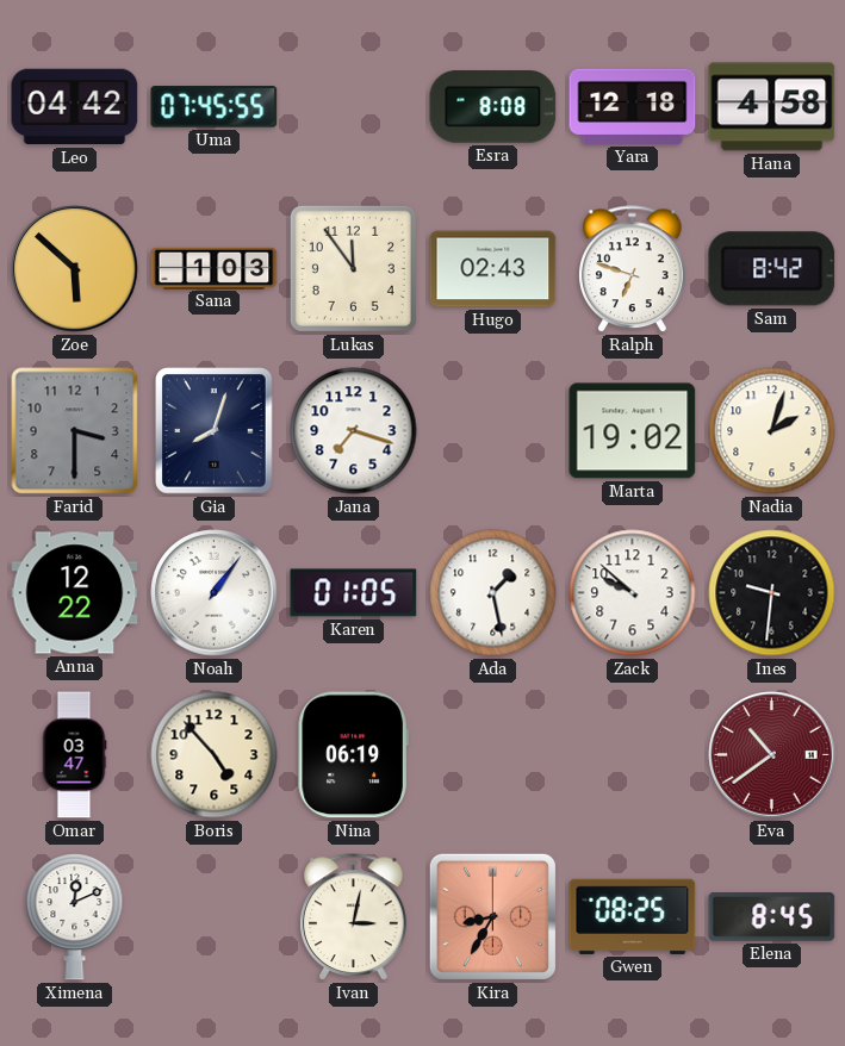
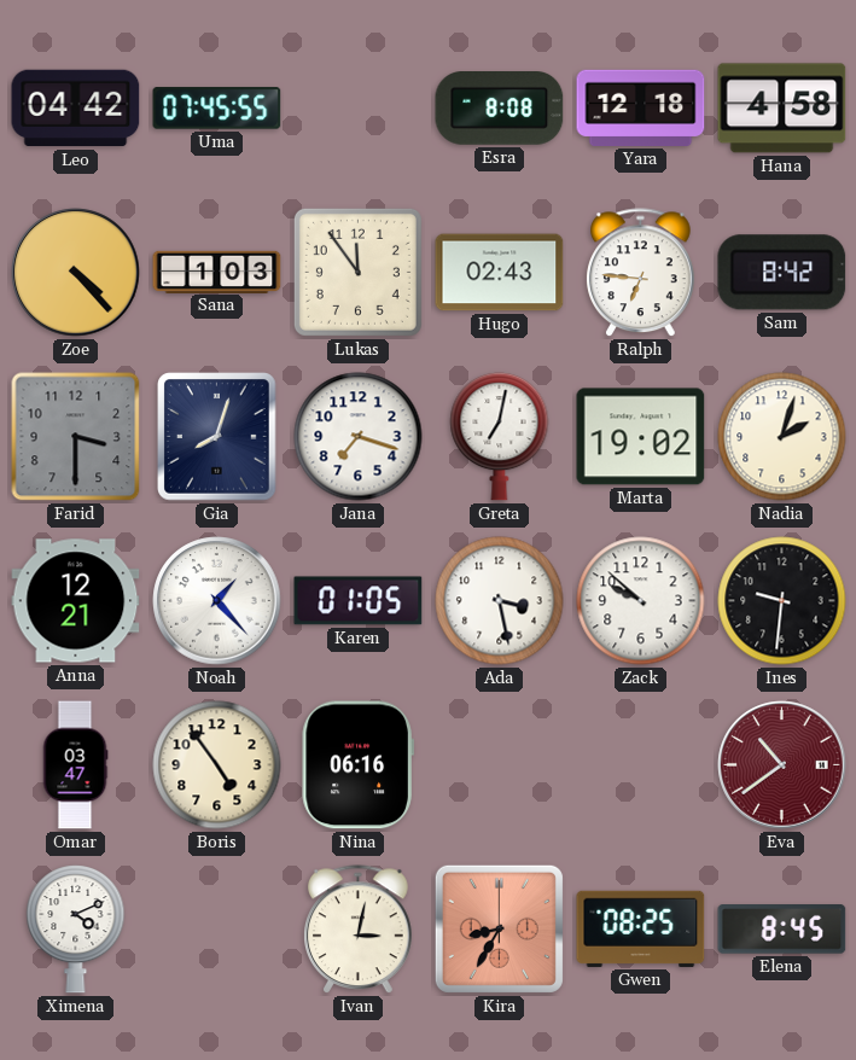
Zoe: 5:52 -> 4:23
Ralph: 6:48 -> 6:46
Greta: none -> 7:02
Anna: 12:22 -> 12:21
Noah: 1:06 -> 1:23
Ada: 1:28 -> 3:28
Boris: 4:53 -> 4:54
Nina: 06:19 -> 06:16
Ximena: 12:11 -> 4:11
